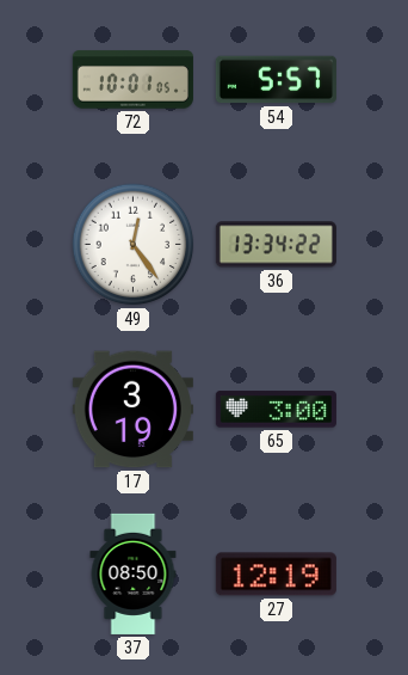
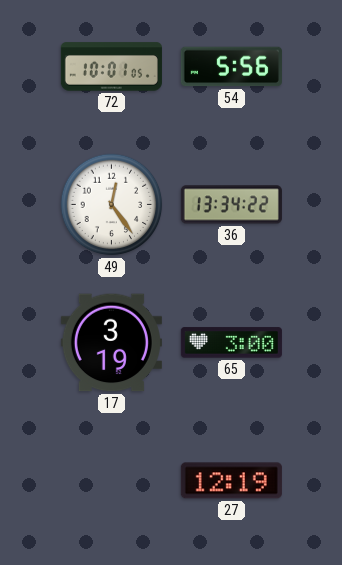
54: 5:57 -> 5:56
37: 08:50 -> none
